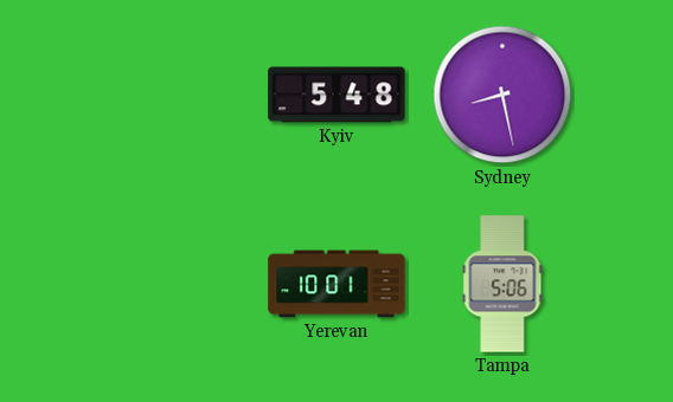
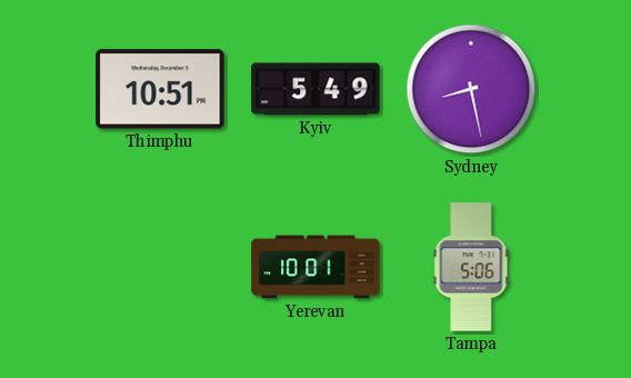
Thimphu: none -> 10:51
Kyiv: 5:48 -> 5:49
